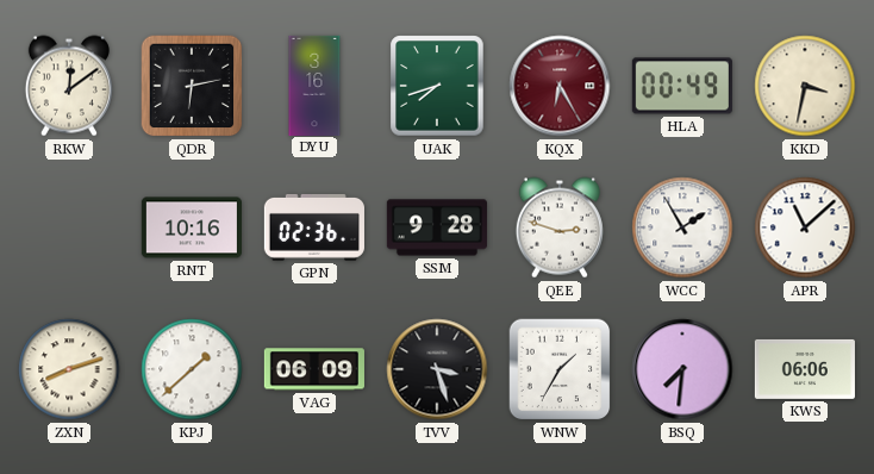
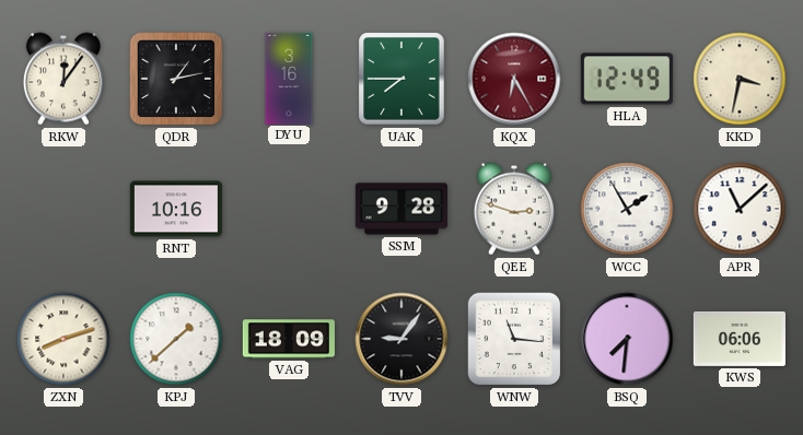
RKW: 12:09 -> 12:06
QDR: 6:13 -> 1:13
UAK: 7:42 -> 7:45
HLA: 00:49 -> 12:49
GPN: 02:36 -> none
VAG: 06:09 -> 18:09
TVV: 3:27 -> 9:06
WNW: 1:35 -> 11:16
